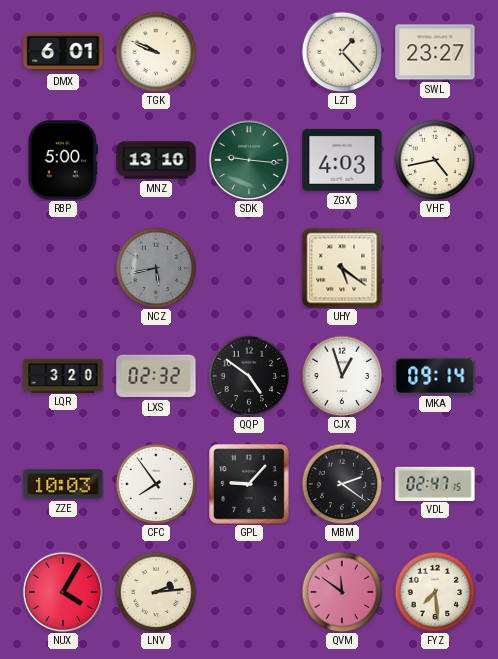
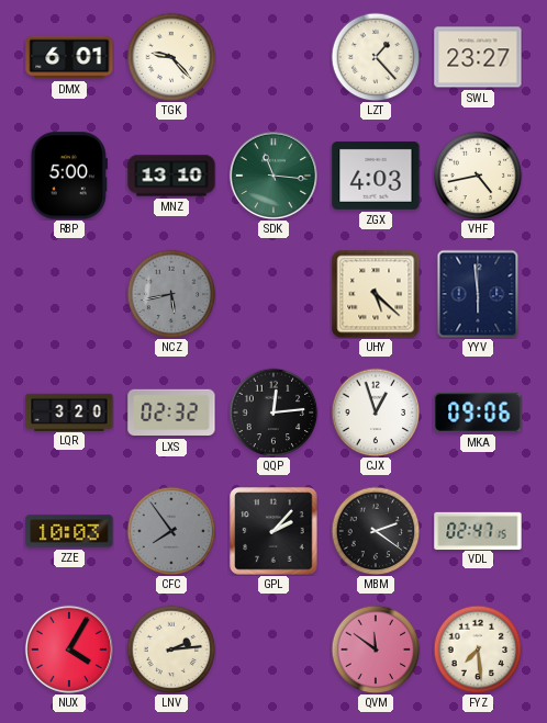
TGK: 9:49 -> 9:23
SDK: 9:16 -> 11:16
UHY: 5:21 -> 5:22
YYV: none -> 5:59
QQP: 4:51 -> 12:14
MKA: 09:14 -> 09:06
CFC dial: white -> grey
GPL: 9:07 -> 2:07
